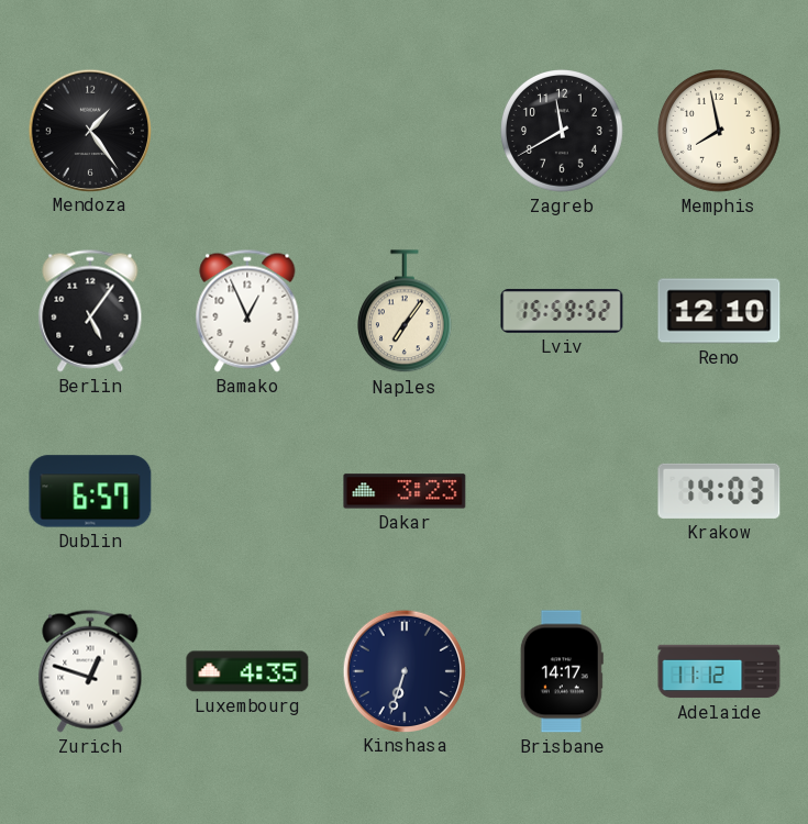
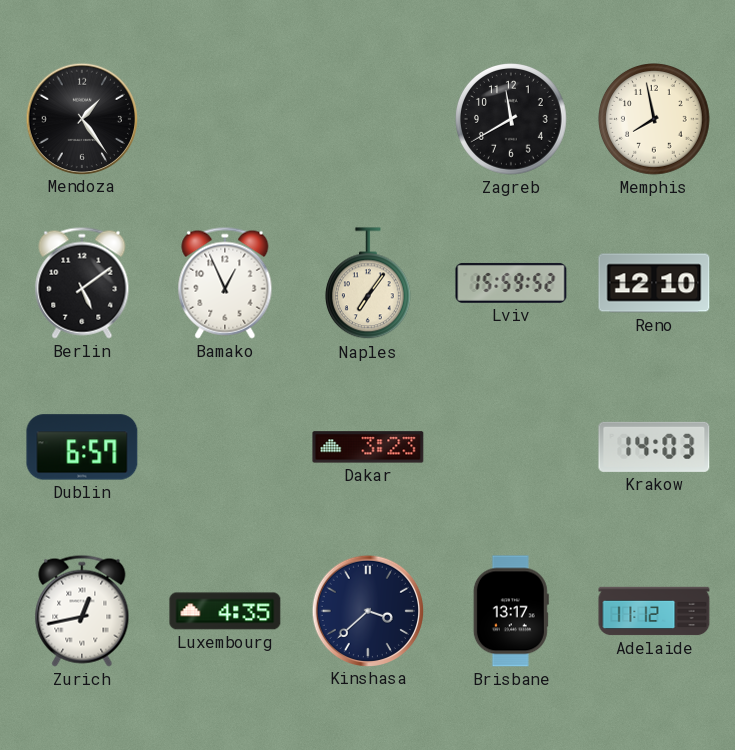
Berlin: 5:06 -> 5:09
Zurich: 12:48 -> 12:43
Kinshasa: 6:33 -> 3:38
Brisbane: 14:17 -> 13:17
